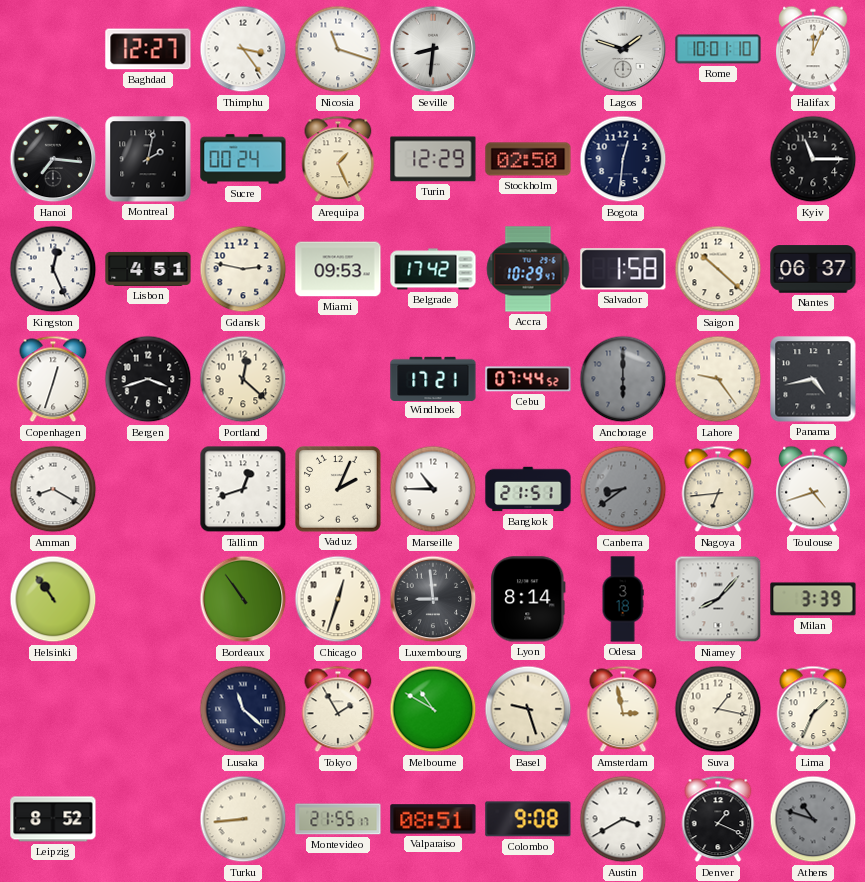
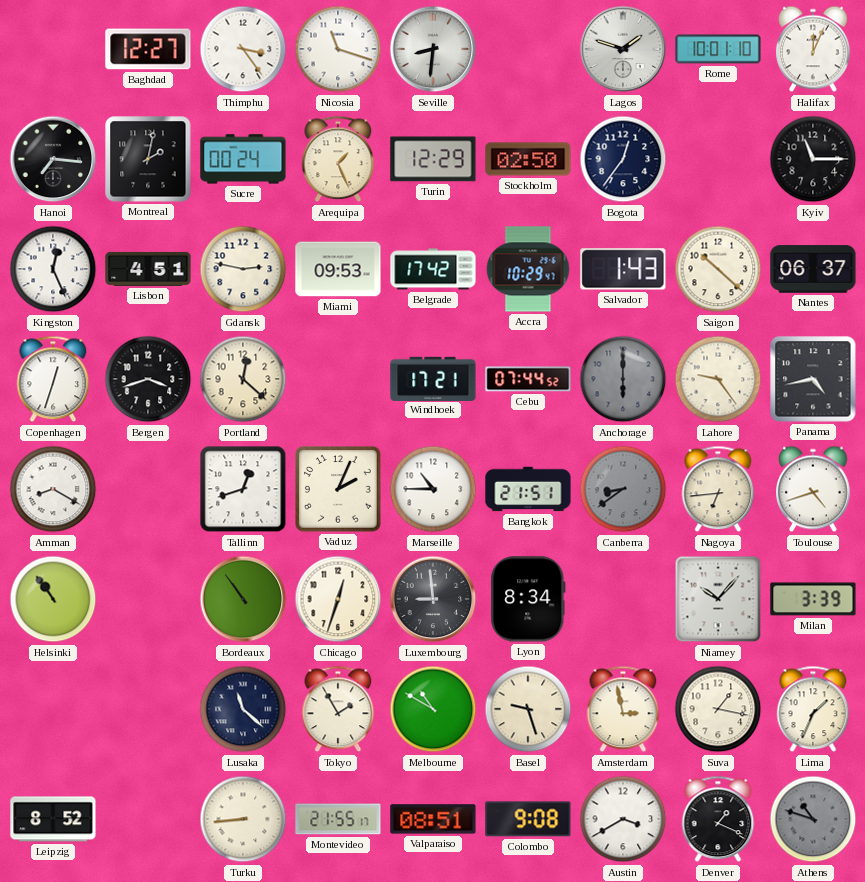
Bogota: 12:31 -> 12:36
Salvador: 1:58 -> 1:43
Lyon: 8:14 -> 8:34
Odesa: 3:18 -> none
Niamey: 8:07 -> 10:07
